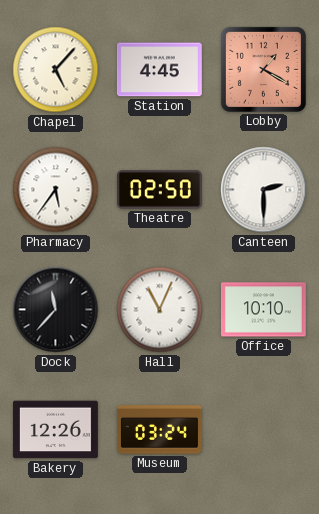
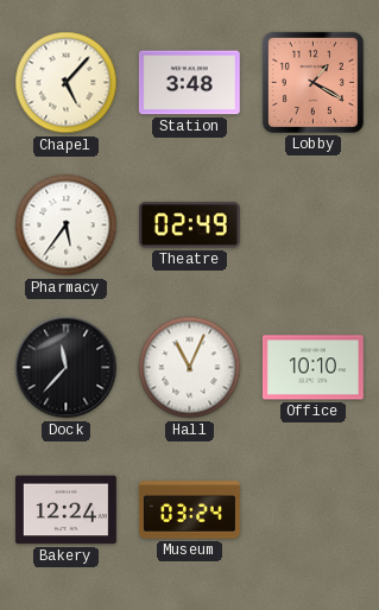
Station: 4:45 -> 3:48
Theatre: 02:50 -> 02:49
Canteen: 2:30 -> none
Bakery: 12:26 -> 12:24
